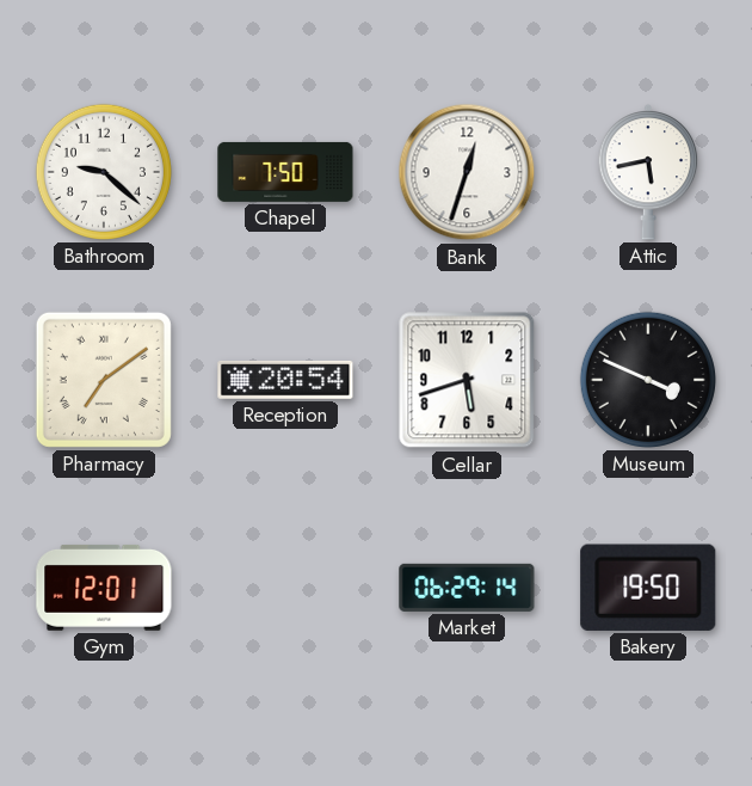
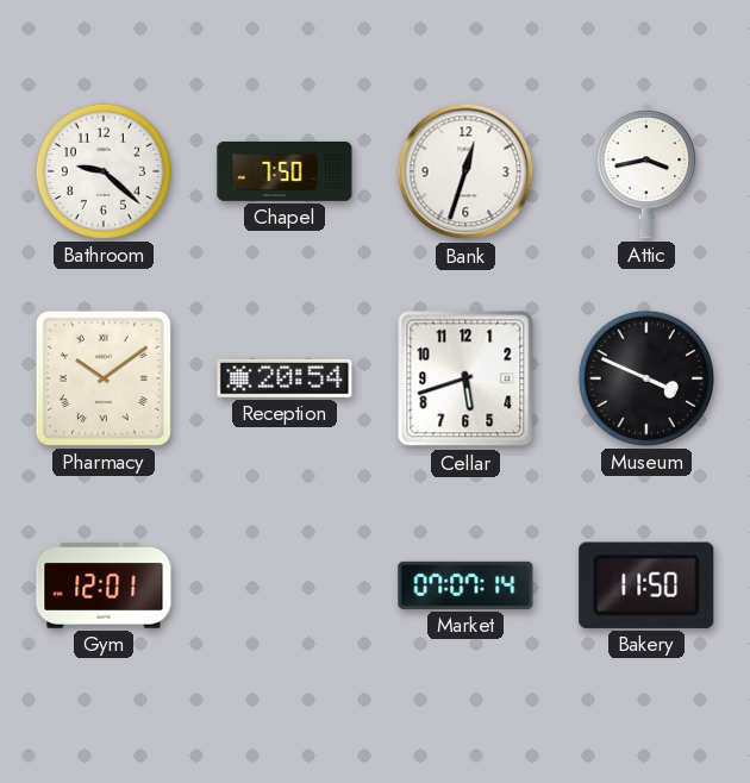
Attic: 5:43 -> 3:43
Pharmacy: 7:09 -> 10:09
Market: 06:29 -> 07:07
Bakery: 19:50 -> 11:50
